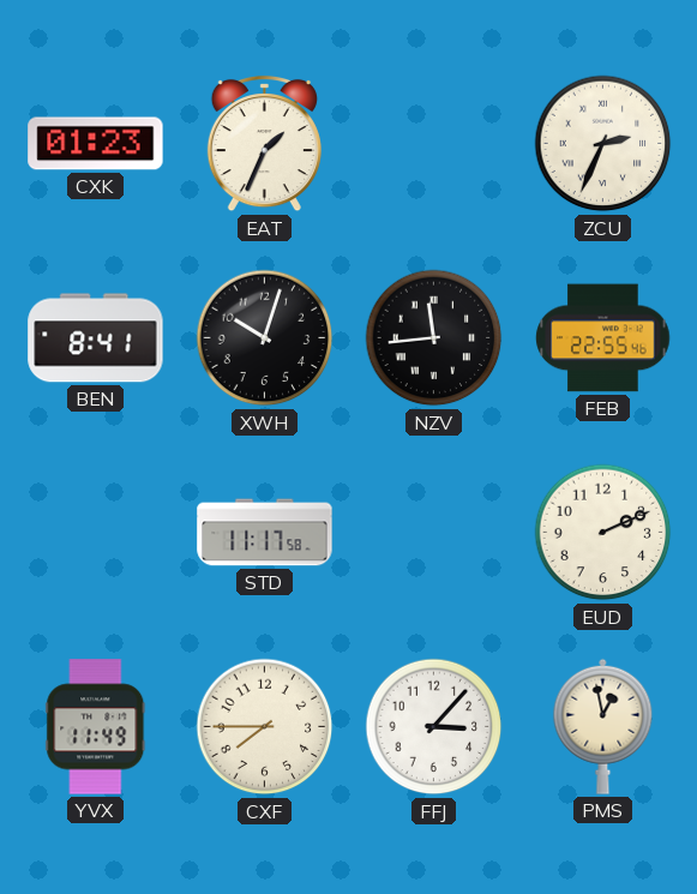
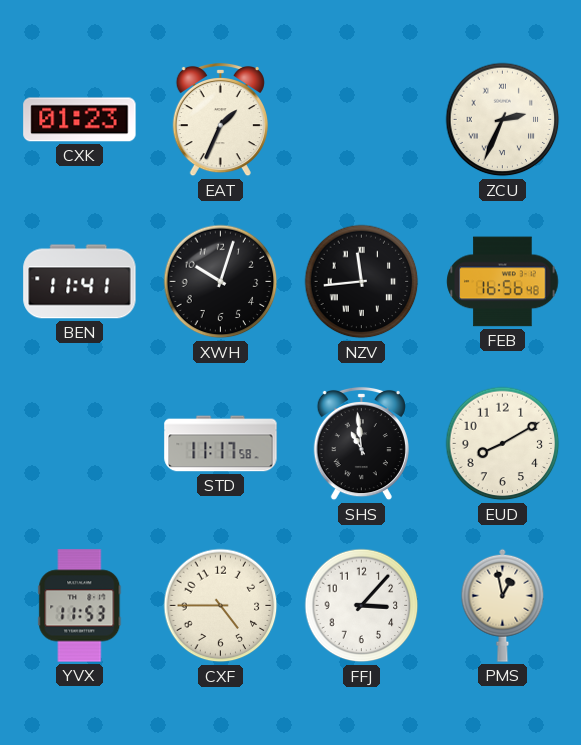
BEN: 8:41 -> 11:41
FEB: 22:55 -> 16:56
SHS: none -> 10:59
EUD: 2:11 -> 8:10
YVX: 11:49 -> 11:53
CXF: 7:45 -> 4:45
